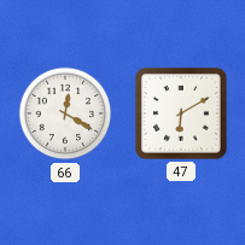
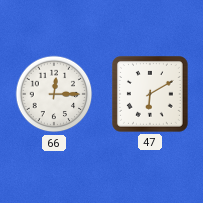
66: 12:20 -> 12:15
